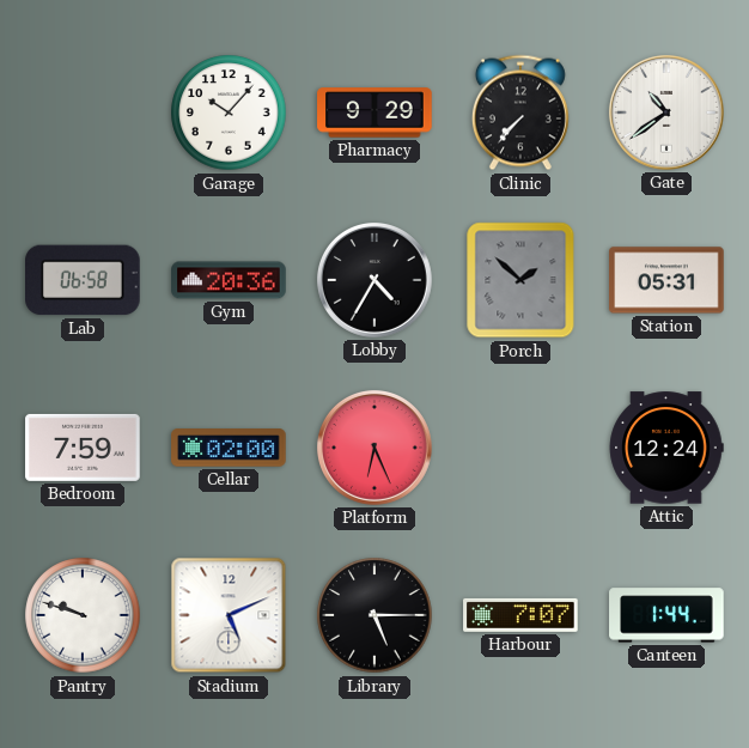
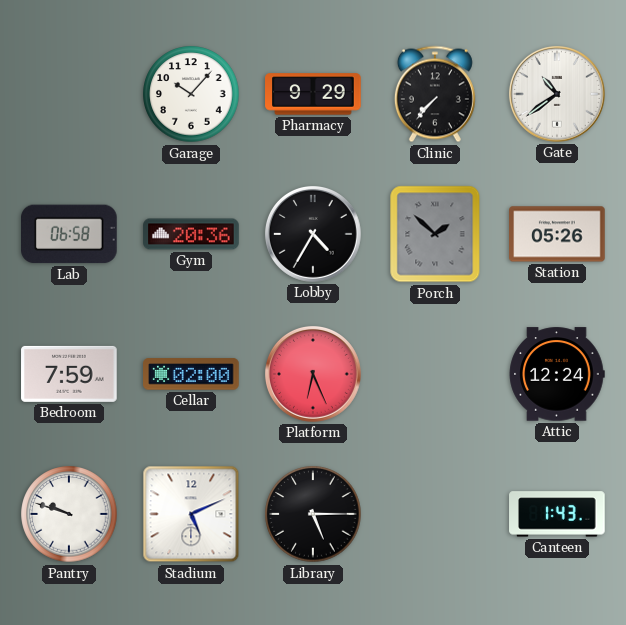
Station: 05:31 -> 05:26
Harbour: 7:07 -> none
Canteen: 1:44 -> 1:43
